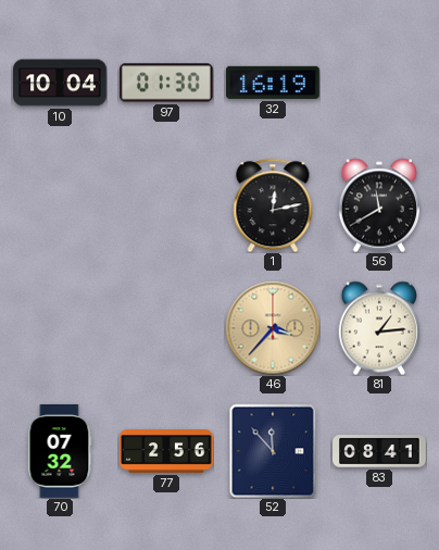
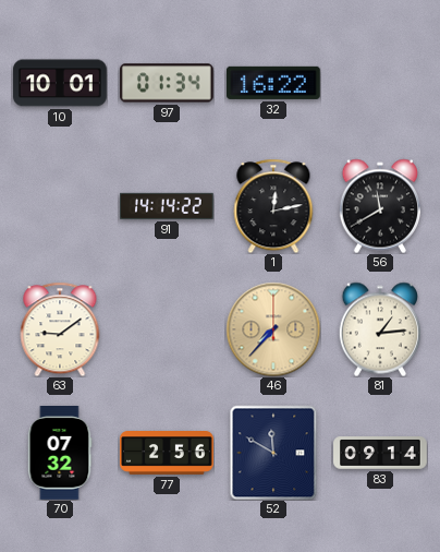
10: 10:04 -> 10:01
97: 01:30 -> 01:34
32: 16:19 -> 16:22
91: none -> 14:14
63: none -> 9:09
46: 3:37 -> 7:37
52: 11:53 -> 11:50
83: 08:41 -> 09:14
